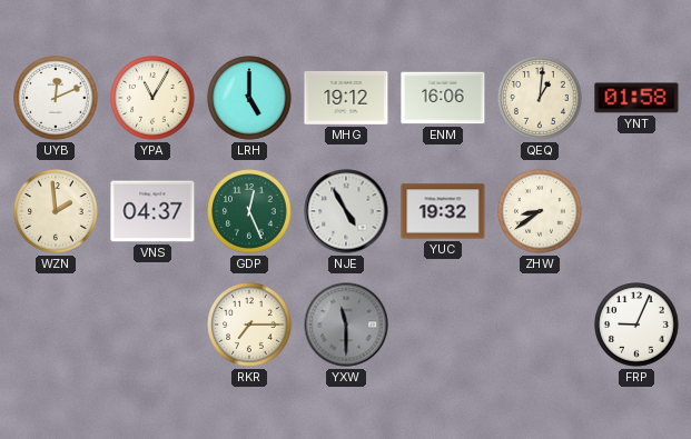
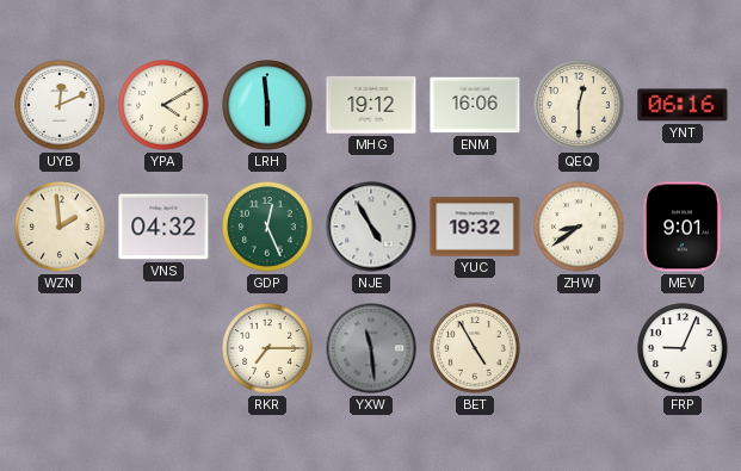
YPA: 11:05 -> 4:10
LRH: 5:00 -> 5:59
QEQ: 1:01 -> 12:30
YNT: 01:58 -> 06:16
VNS: 04:37 -> 04:32
MEV: none -> 9:01
YXW: 11:30 -> 11:29
BET: none -> 4:55
